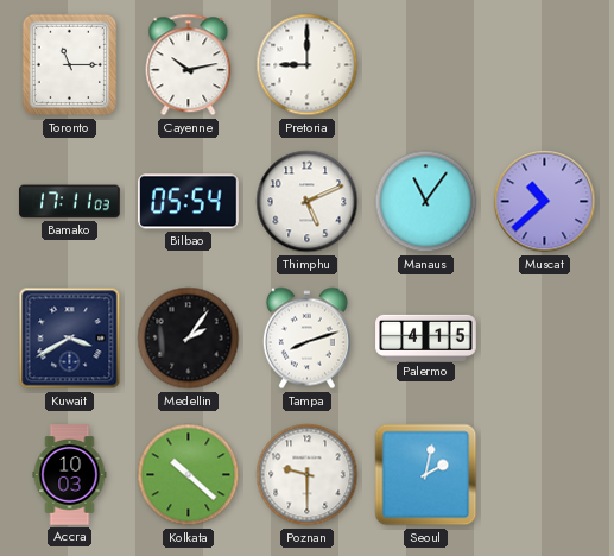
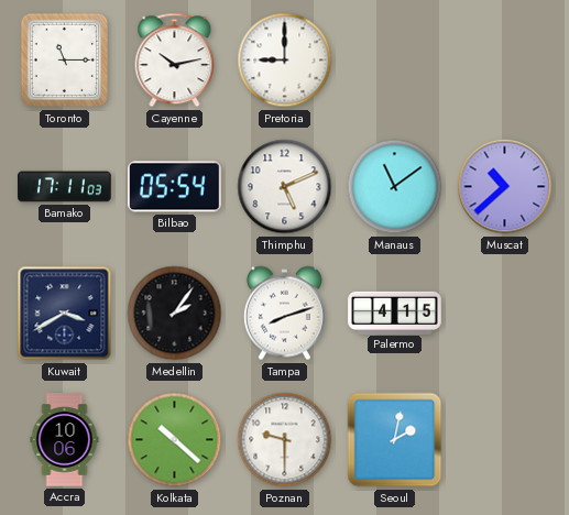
Manaus: 11:06 -> 11:09
Accra: 10:03 -> 10:06
